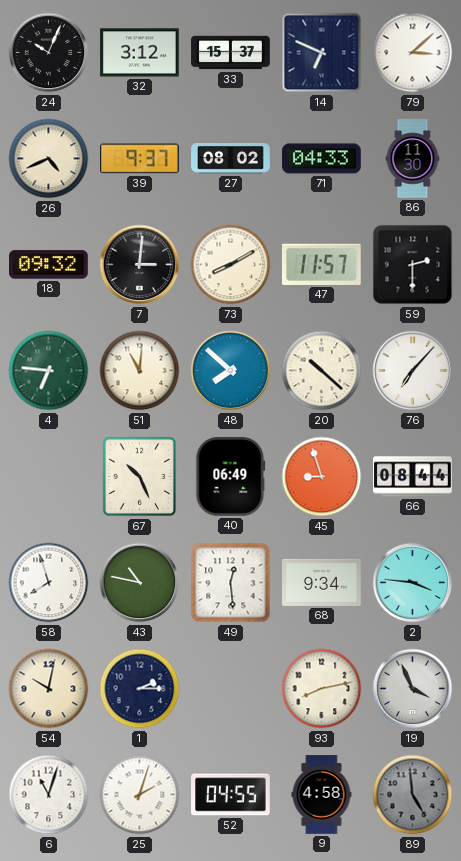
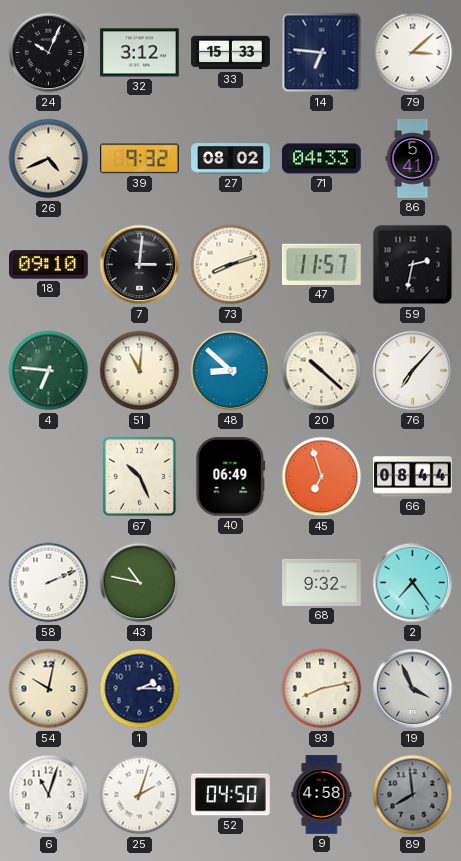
33: 15:37 -> 15:33
14: 6:49 -> 6:46
39: 9:37 -> 9:32
86: 11:30 -> 5:41
18: 09:32 -> 09:10
73: 8:10 -> 8:12
59: 2:30 -> 2:32
48: 7:52 -> 8:52
45: 8:57 -> 6:57
58: 7:57 -> 2:11
49: 12:29 -> none
68: 9:34 -> 9:32
2: 3:46 -> 7:24
52: 04:55 -> 04:50
89: 4:59 -> 7:59
